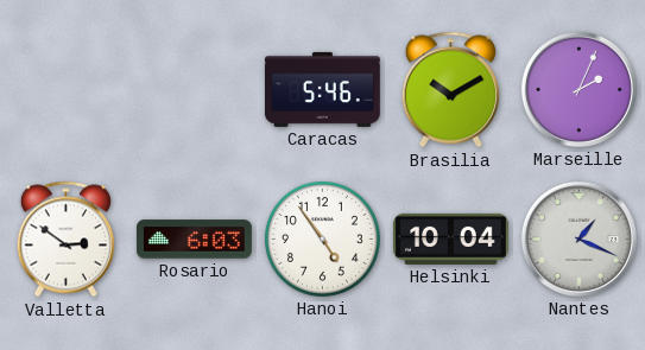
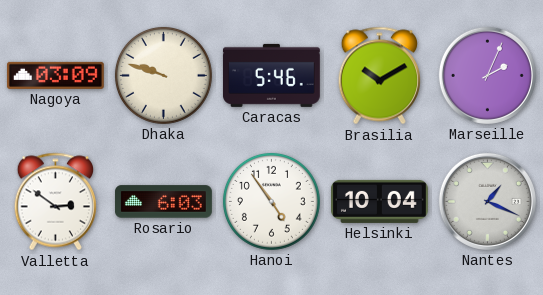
Nagoya: none -> 03:09
Dhaka: none -> 9:48
